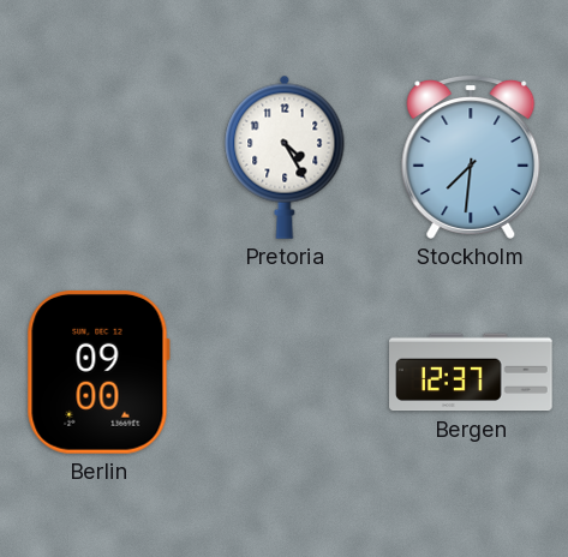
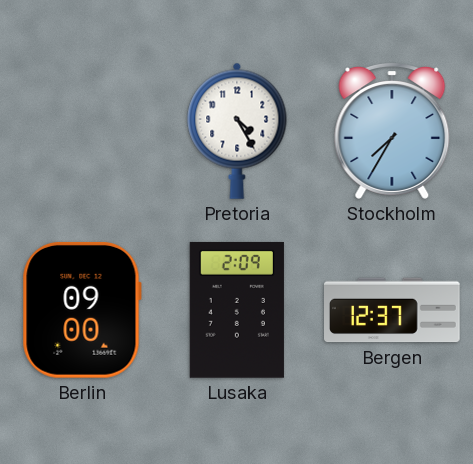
Stockholm: 7:31 -> 7:35
Lusaka: none -> 2:09
